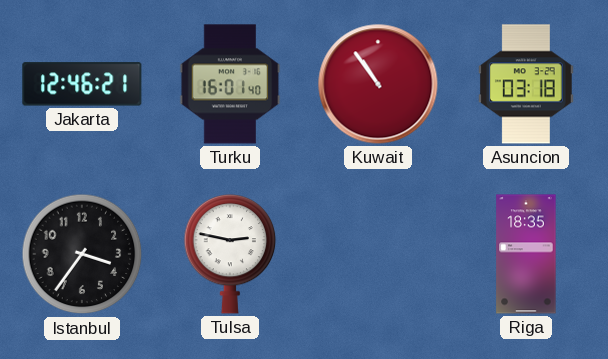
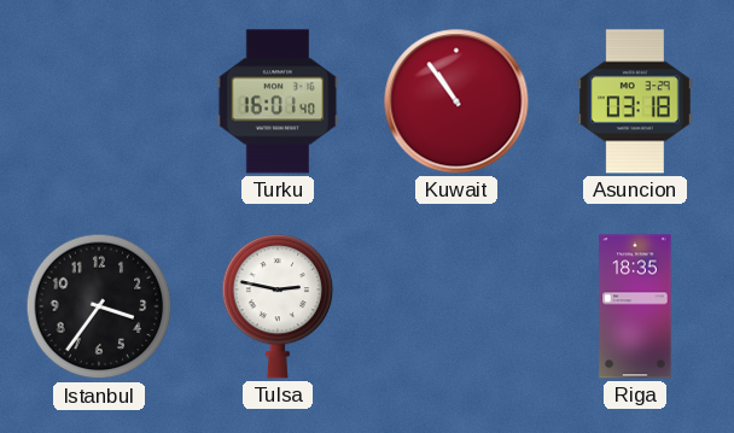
Jakarta: 12:46 -> none
